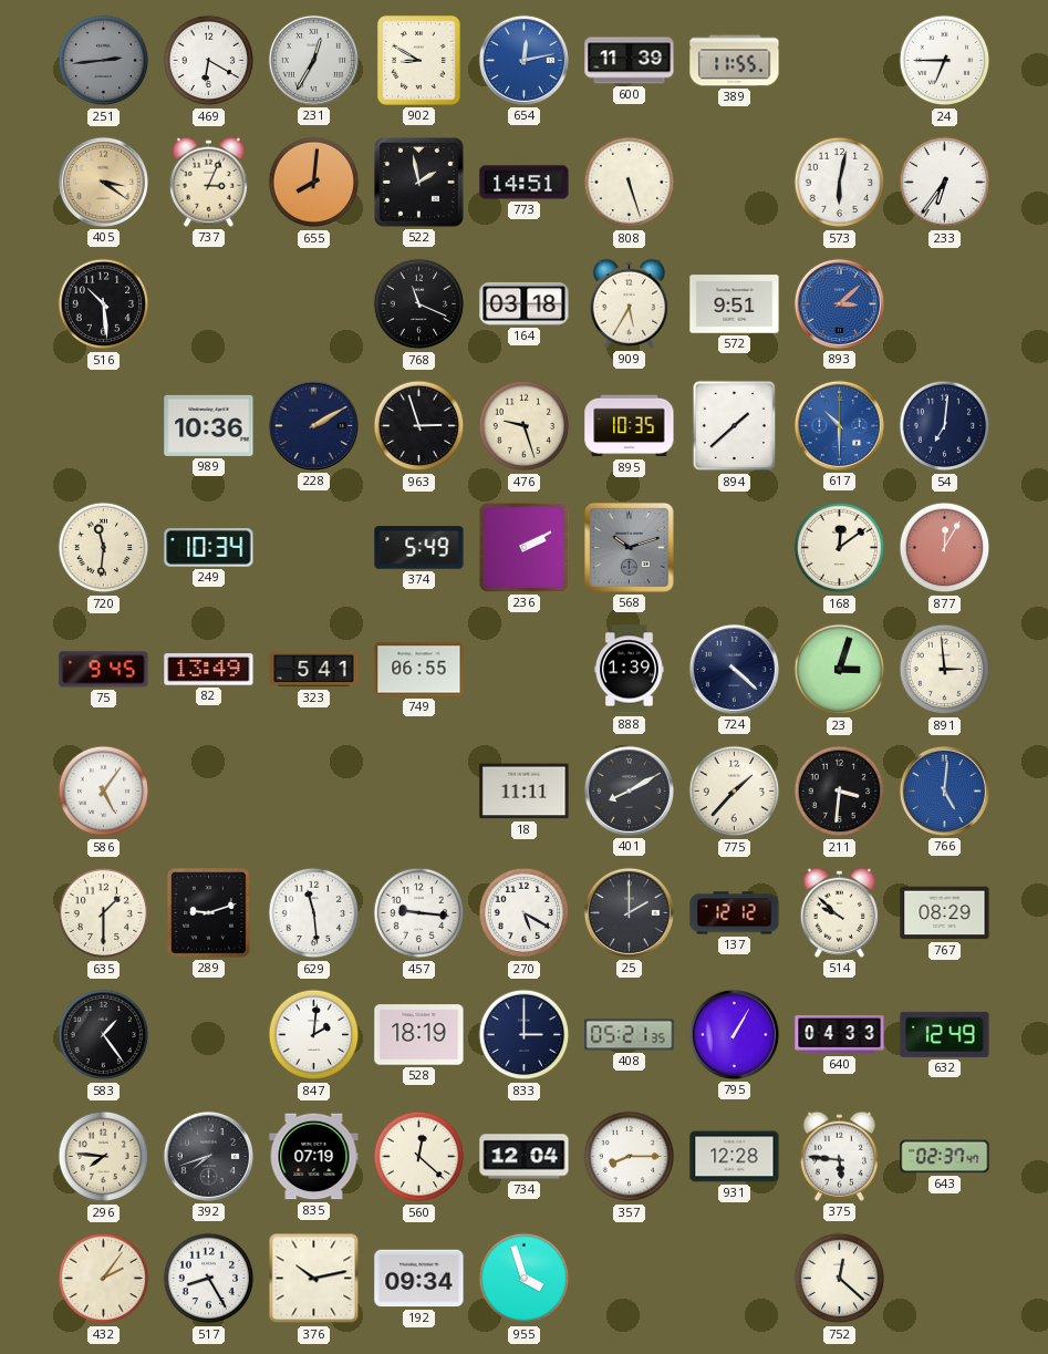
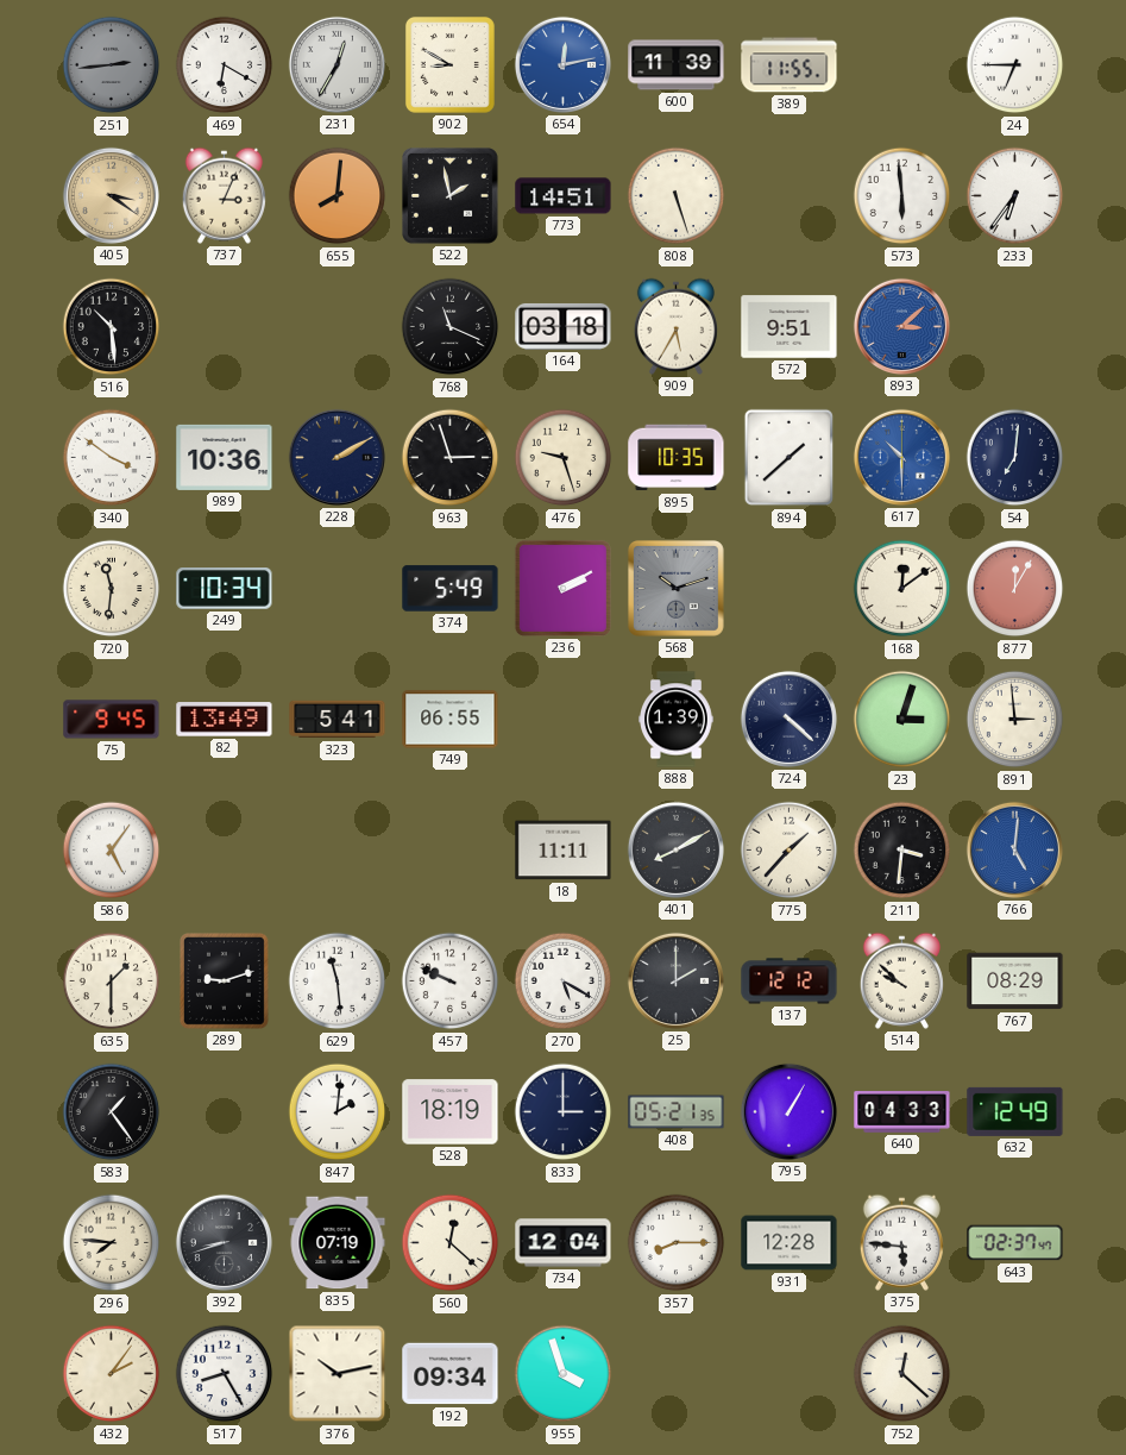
573: 6:02 -> 5:59
340: none -> 3:51
457: 9:16 -> 9:49
392: 7:42 -> 8:42
